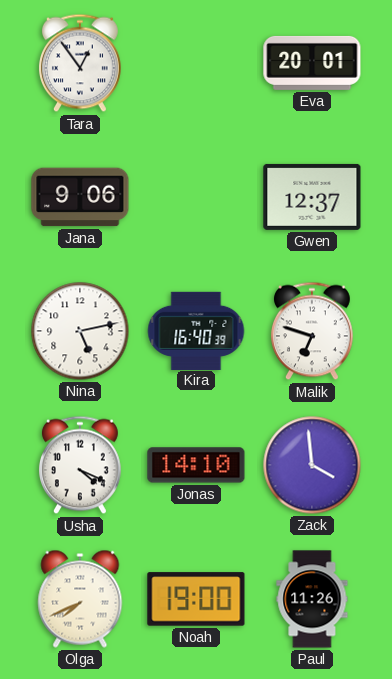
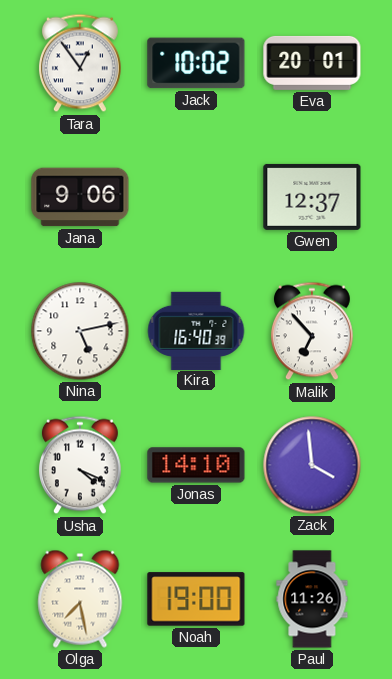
Jack: none -> 10:02
Malik: 6:48 -> 6:53
Olga: 7:41 -> 7:28
